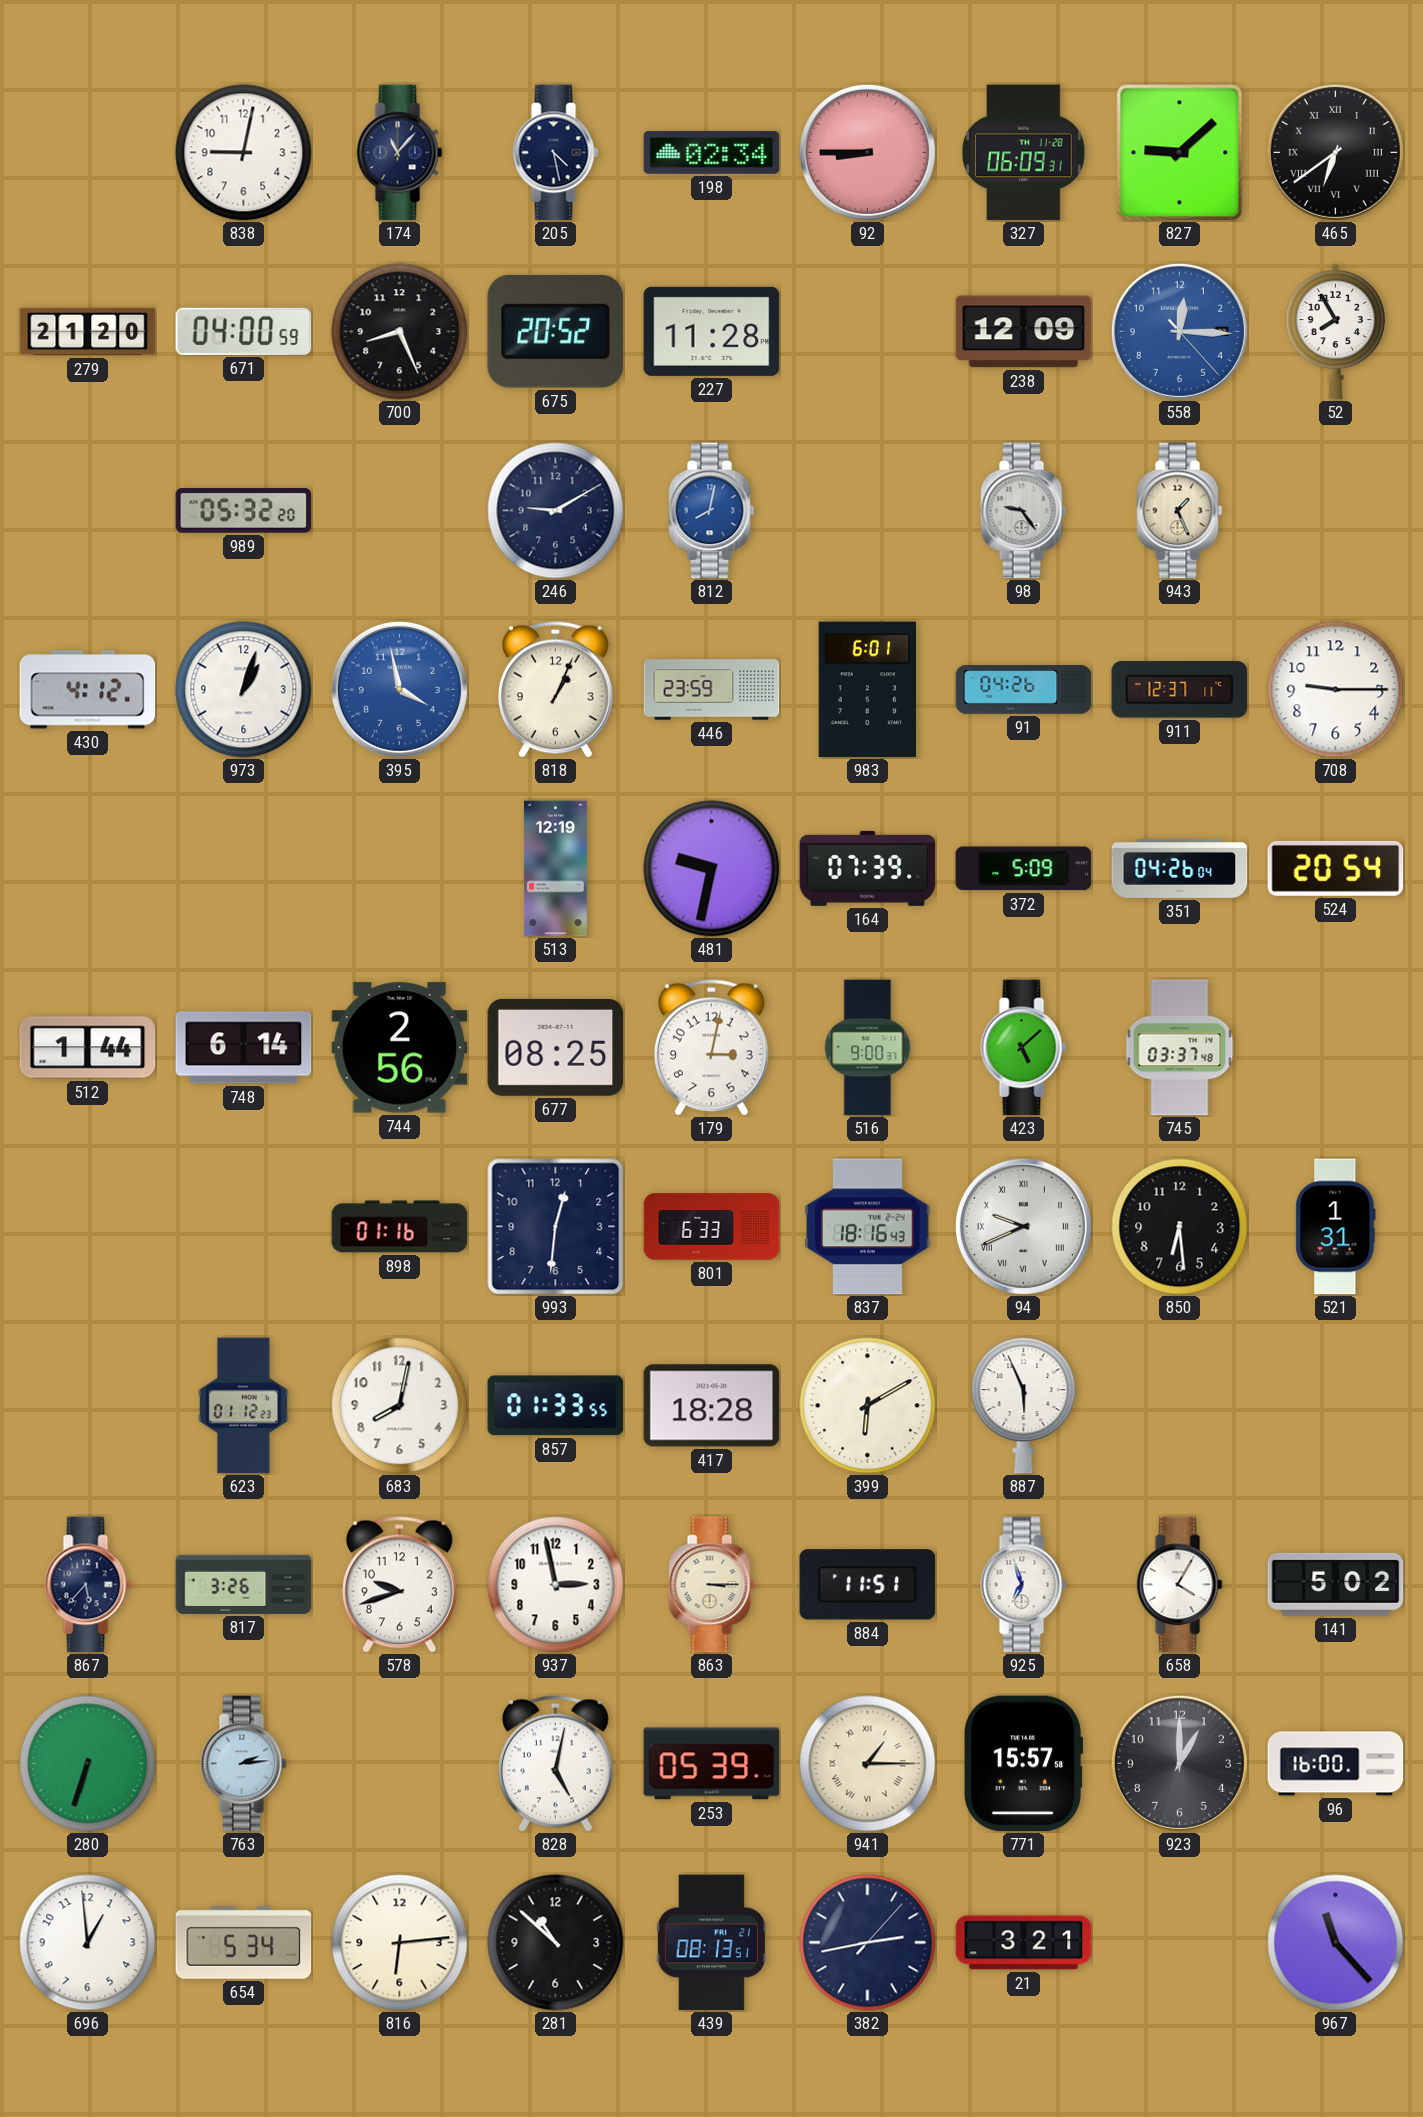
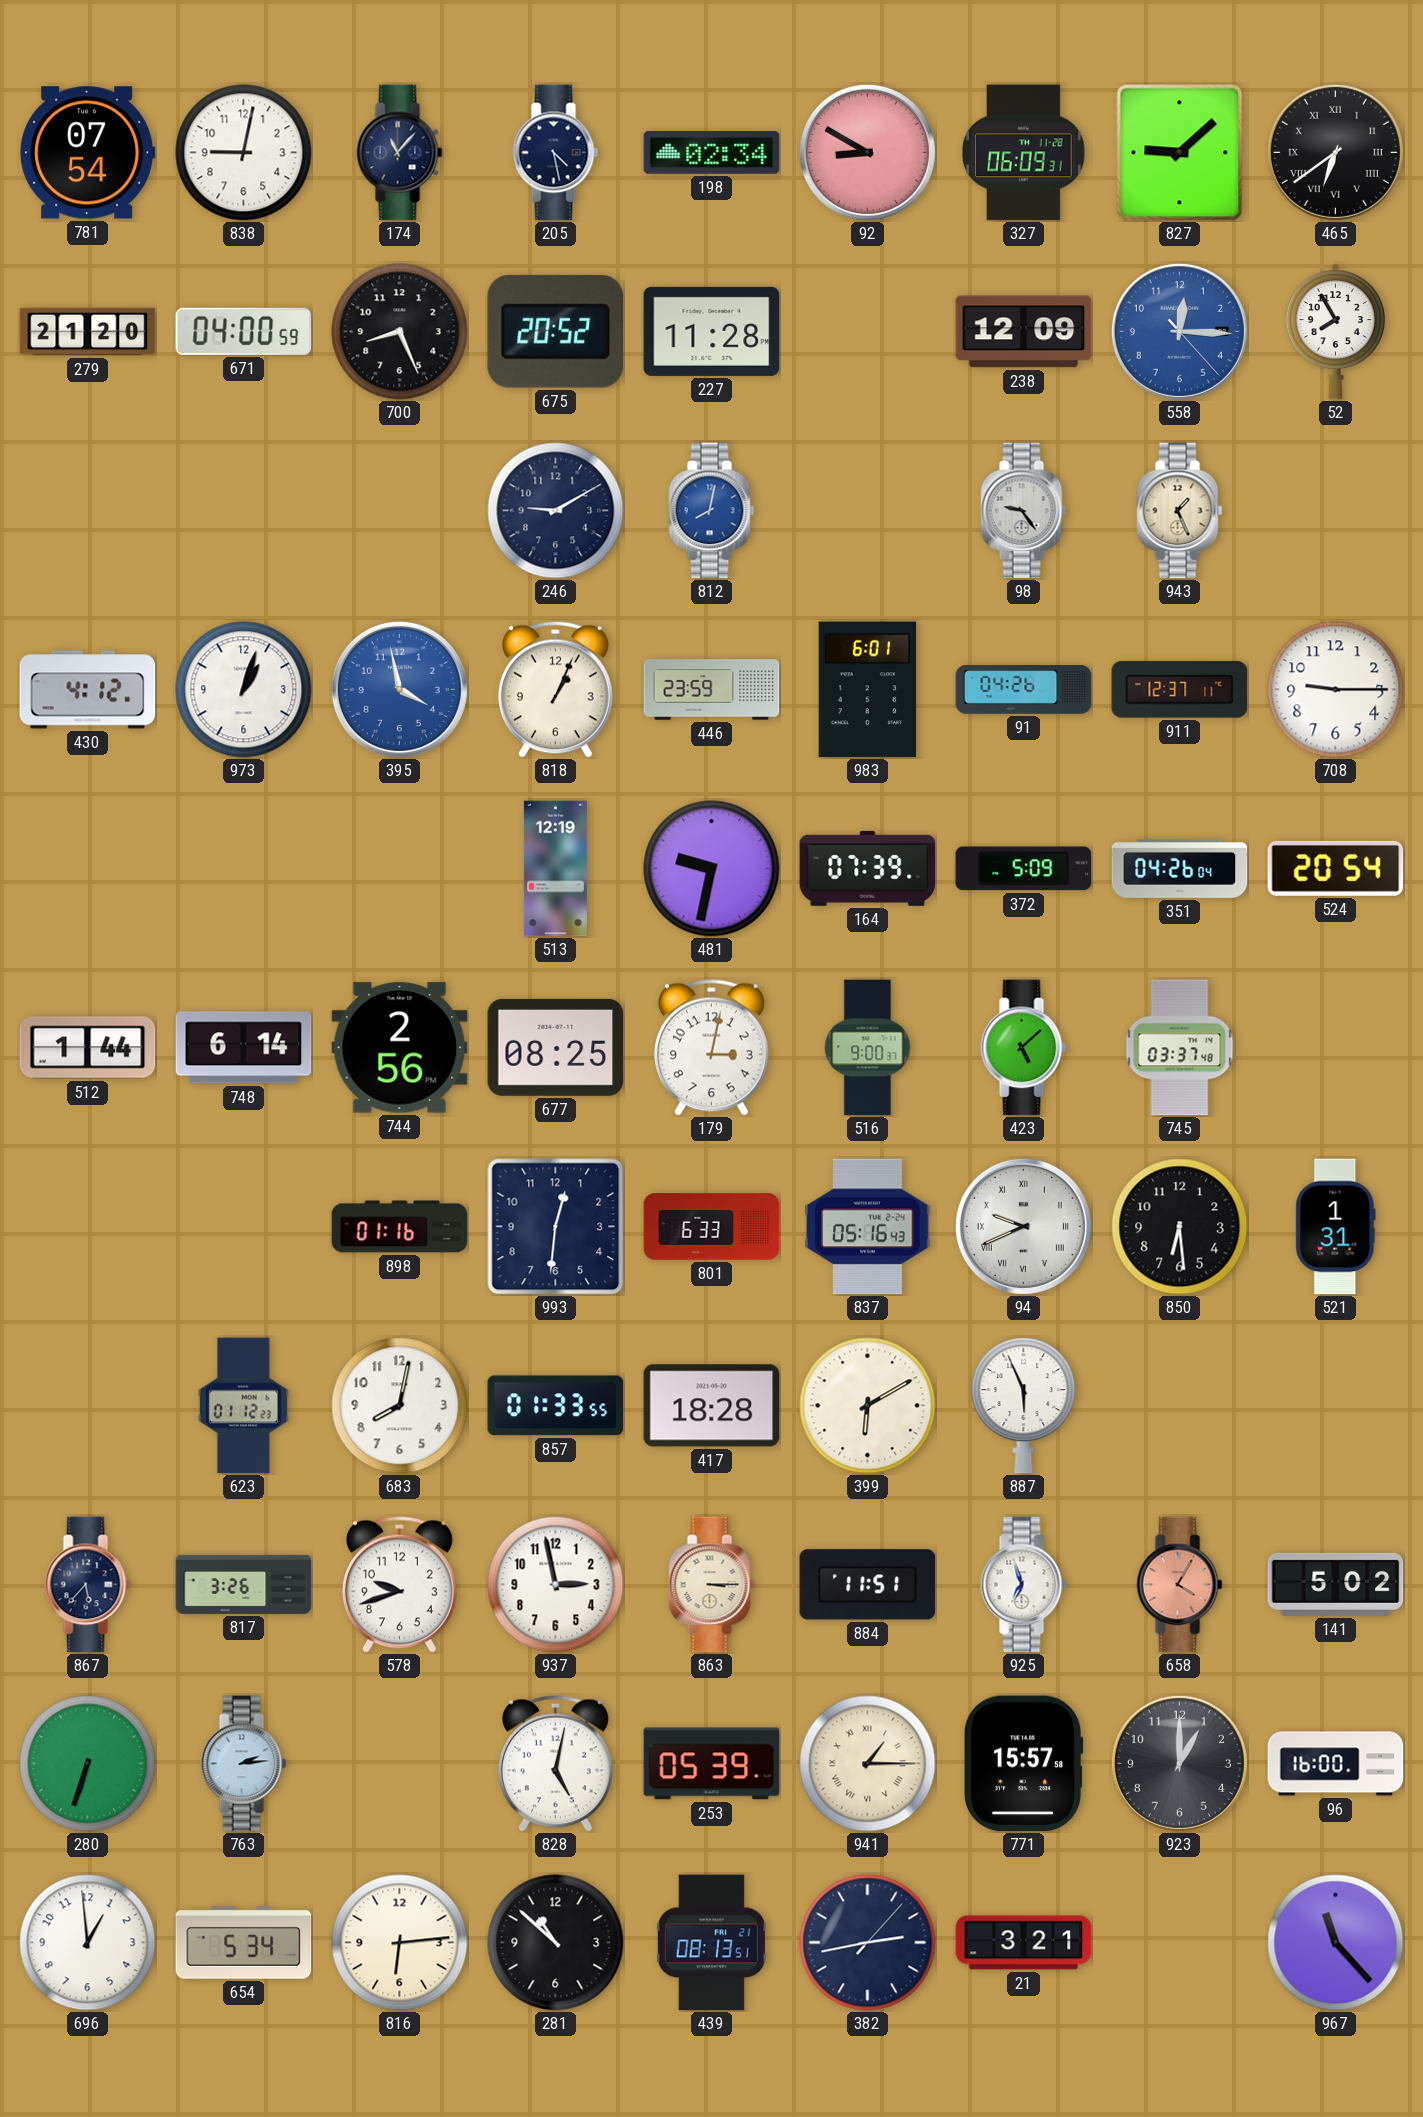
781: none -> 07:54
92: 8:45 -> 8:50
989: 05:32 -> none
837: 18:16 -> 05:16
658 dial: white -> salmon
